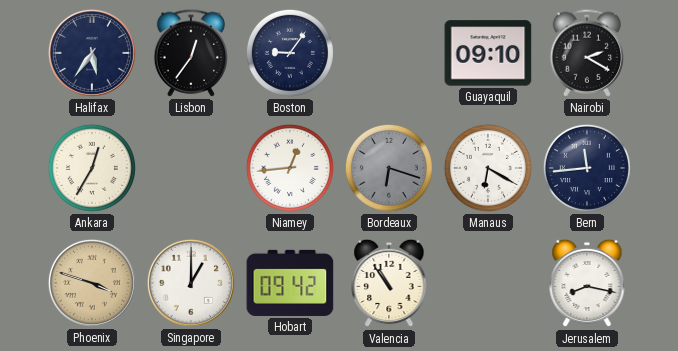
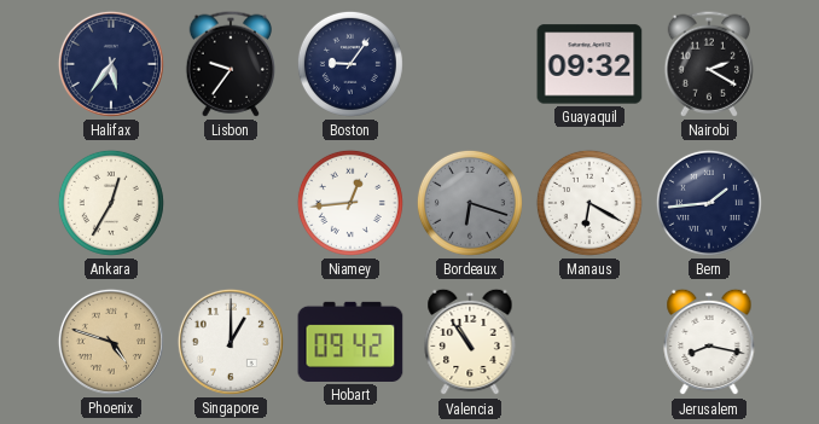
Lisbon: 12:36 -> 9:36
Guayaquil: 09:10 -> 09:32
Bern: 11:44 -> 1:44
Phoenix: 3:48 -> 4:48
